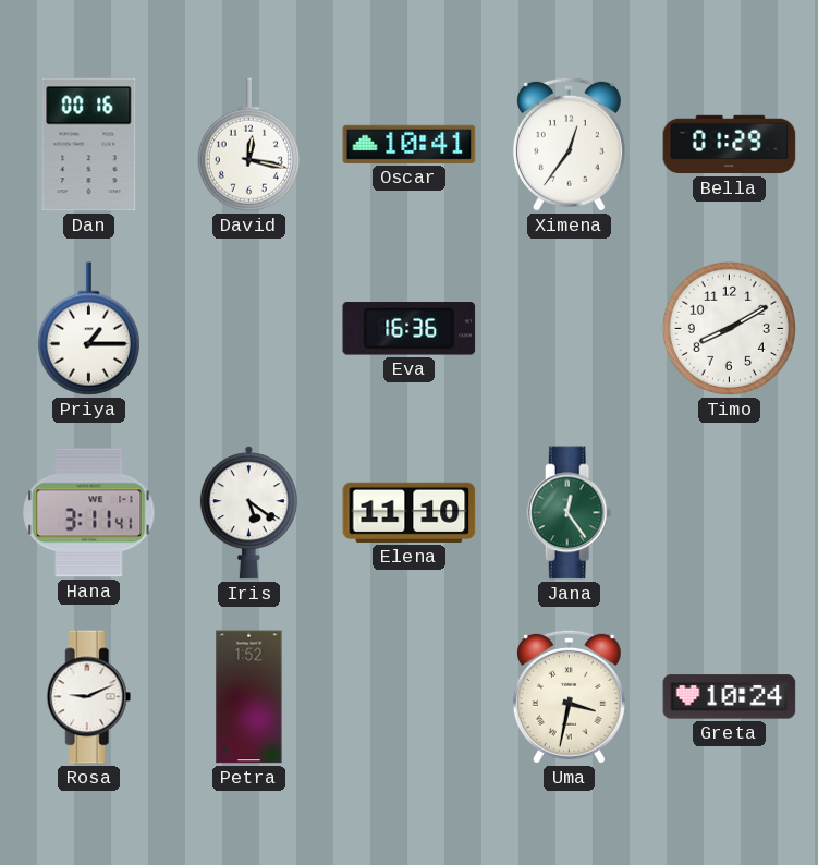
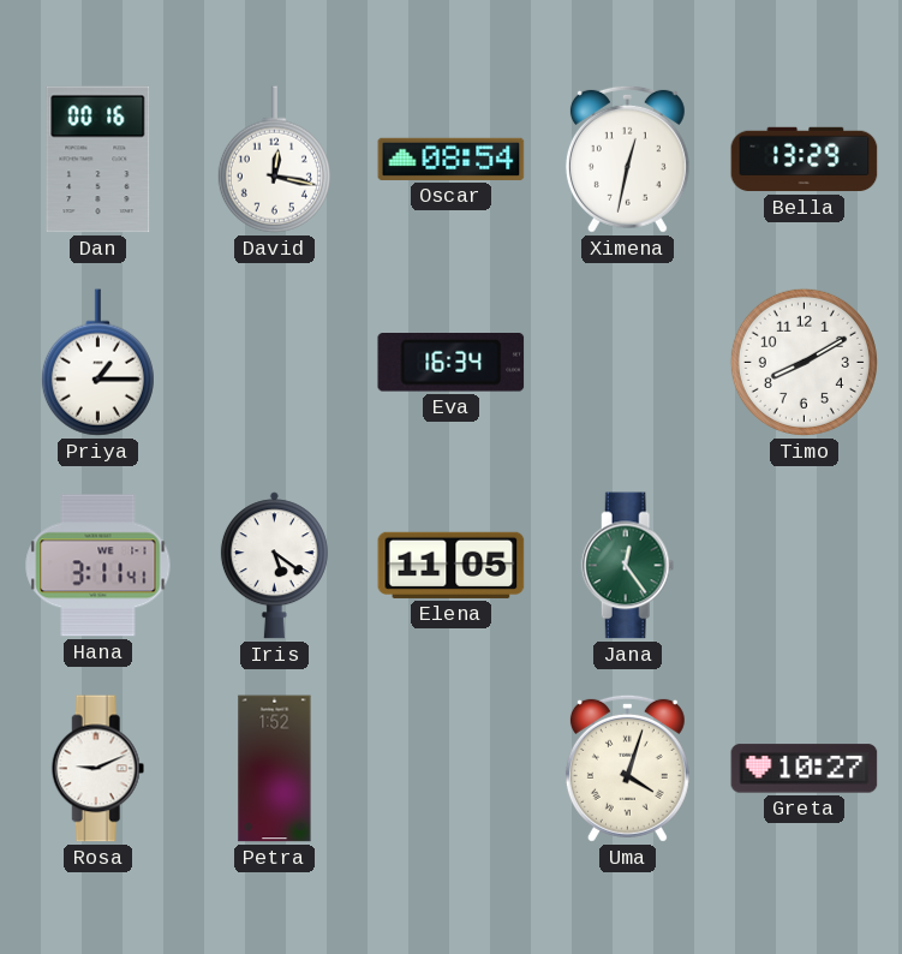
Oscar: 10:41 -> 08:54
Ximena: 12:36 -> 12:32
Bella: 01:29 -> 13:29
Eva: 16:36 -> 16:34
Elena: 11:10 -> 11:05
Uma: 3:32 -> 4:03
Greta: 10:24 -> 10:27
